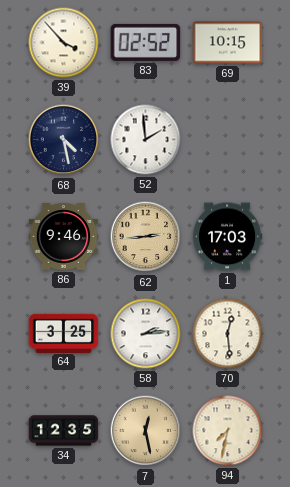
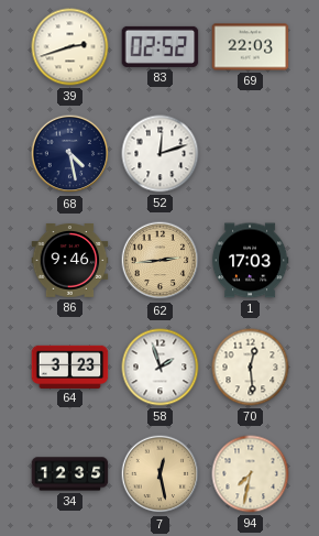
39: 3:53 -> 2:42
69: 10:15 -> 22:03
52: 1:59 -> 12:12
64: 3:25 -> 3:23
58: 2:14 -> 1:57
